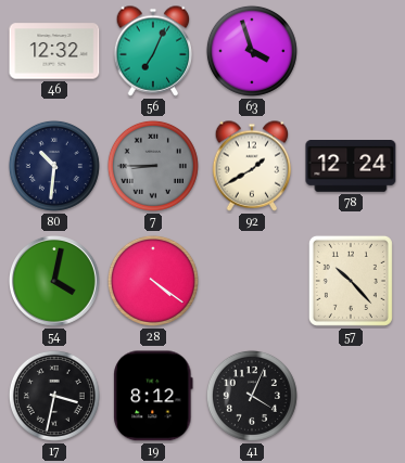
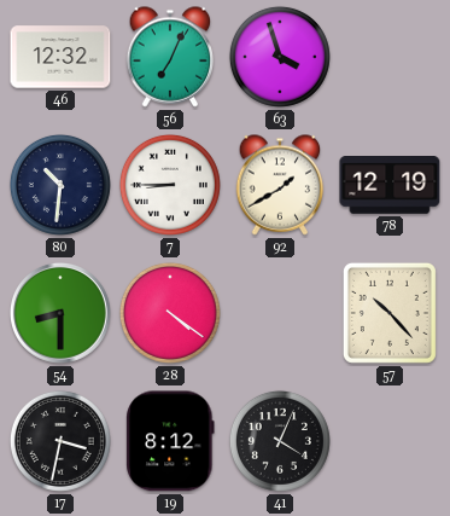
7 dial: grey -> white
78: 12:24 -> 12:19
54: 4:02 -> 8:30
